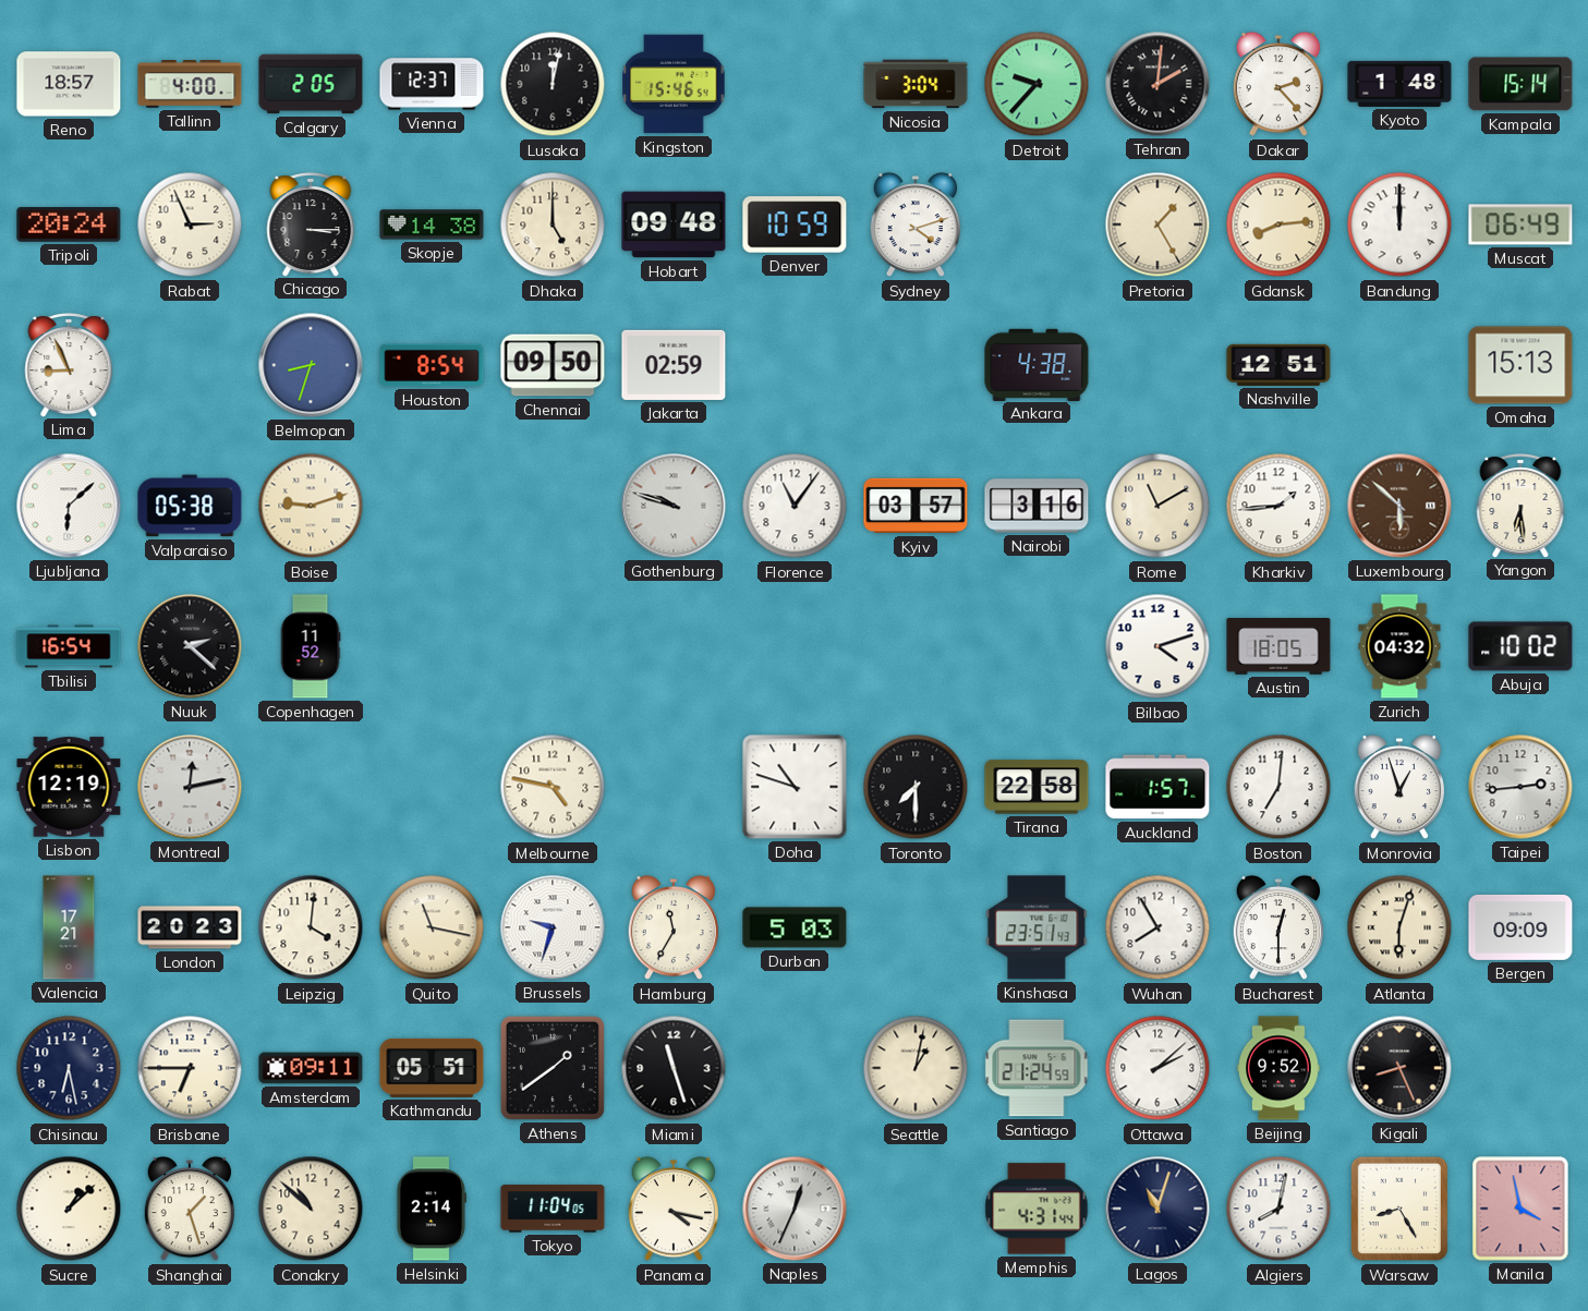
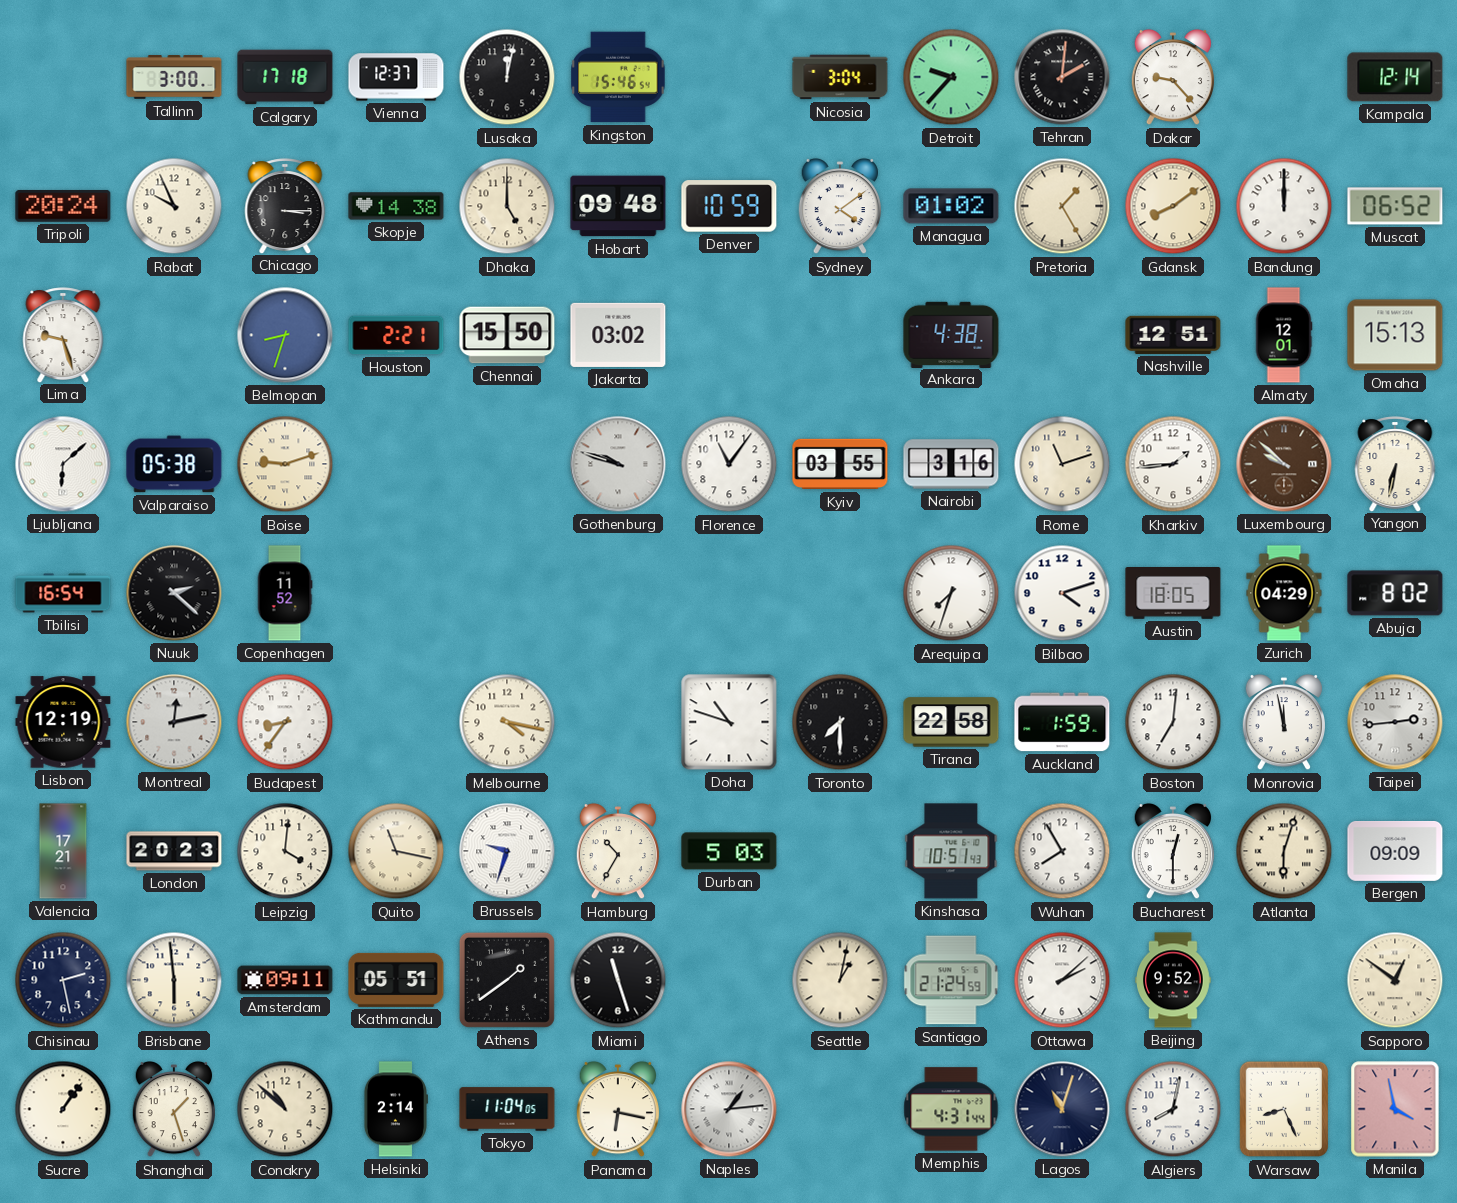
Reno: 18:57 -> none
Tallinn: 4:00 -> 3:00
Calgary: 2:05 -> 17:18
Dakar: 2:23 -> 9:23
Kyoto: 1:48 -> none
Kampala: 15:14 -> 12:14
Rabat: 2:56 -> 9:56
Sydney: 4:12 -> 4:09
Managua: none -> 01:02
Gdansk: 8:14 -> 8:09
Muscat: 06:49 -> 06:52
Lima: 8:56 -> 9:27
Houston: 8:54 -> 2:21
Chennai: 09:50 -> 15:50
Jakarta: 02:59 -> 03:02
Almaty: none -> 12:01
Kyiv: 03:57 -> 03:55
Rome: 11:10 -> 11:12
Luxembourg: 5:52 -> 9:52
Yangon: 6:29 -> 6:32
Arequipa: none -> 7:33
Zurich: 04:32 -> 04:29
Abuja: 10:02 -> 8:02
Budapest: none -> 8:36
Melbourne: 4:47 -> 4:17
Auckland: 1:57 -> 1:59
Monrovia: 12:57 -> 11:58
Hamburg: 11:35 -> 10:35
Kinshasa: 23:51 -> 10:51
Chisinau: 6:28 -> 2:28
Brisbane: 6:45 -> 5:59
Kigali: 8:26 -> none
Sapporo: none -> 12:51
Sucre: 1:08 -> 1:06
Panama: 4:17 -> 6:17
Naples: 12:34 -> 1:14
Warsaw: 8:25 -> 8:26
